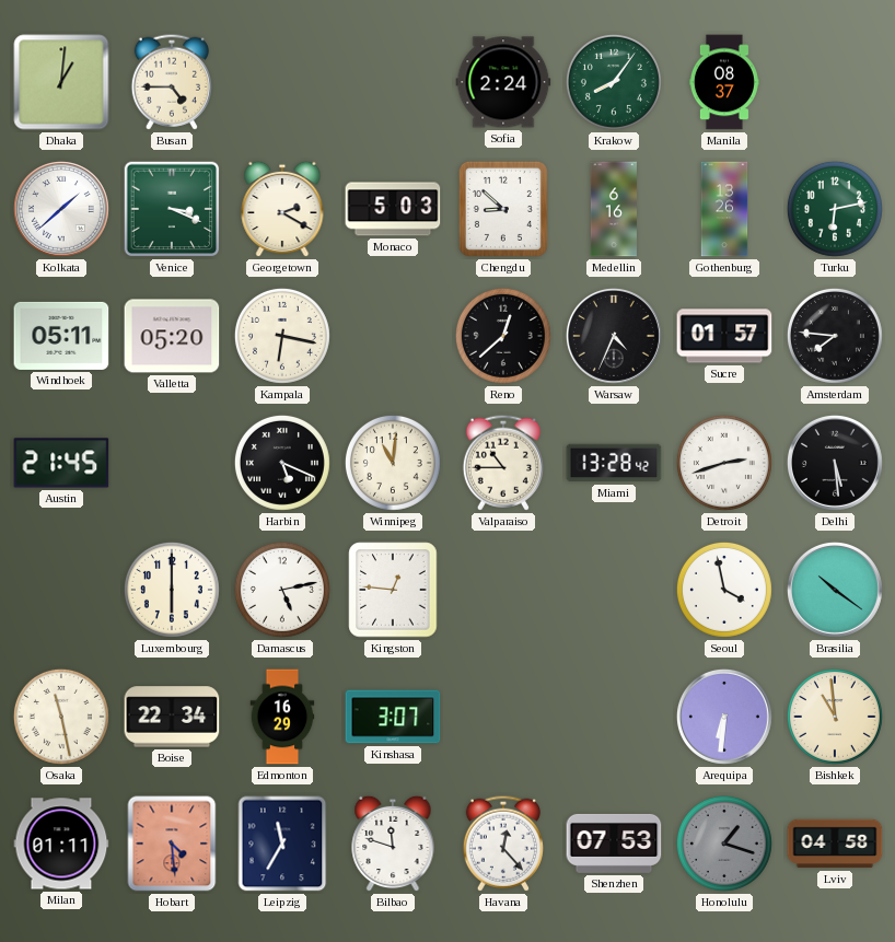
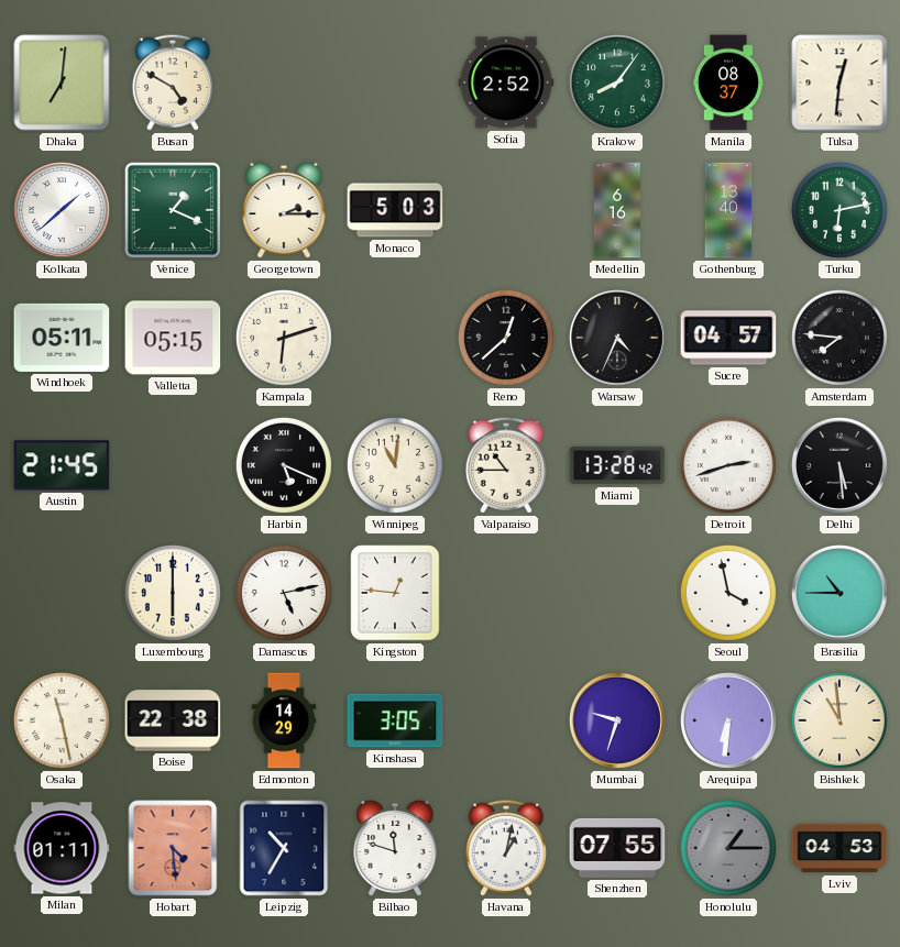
Dhaka: 1:01 -> 7:01
Busan: 4:45 -> 4:50
Sofia: 2:24 -> 2:52
Tulsa: none -> 12:31
Venice: 3:19 -> 1:19
Georgetown: 2:20 -> 2:15
Chengdu: 8:52 -> none
Gothenburg: 13:26 -> 13:40
Valletta: 05:20 -> 05:15
Kampala: 6:17 -> 6:12
Sucre: 01:57 -> 04:57
Brasilia: 10:21 -> 10:45
Boise: 22:34 -> 22:38
Edmonton: 16:29 -> 14:29
Kinshasa: 3:07 -> 3:05
Mumbai: none -> 9:33
Leipzig: 11:35 -> 10:35
Havana: 12:23 -> 1:02
Shenzhen: 07:53 -> 07:55
Honolulu: 1:18 -> 1:15
Lviv: 04:58 -> 04:53
